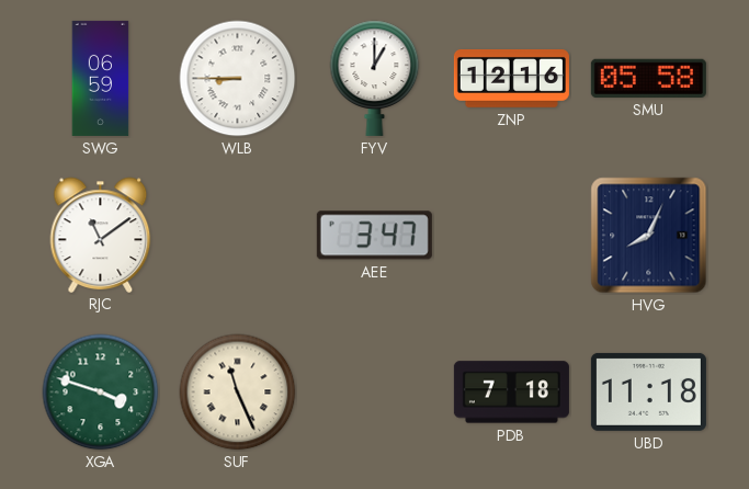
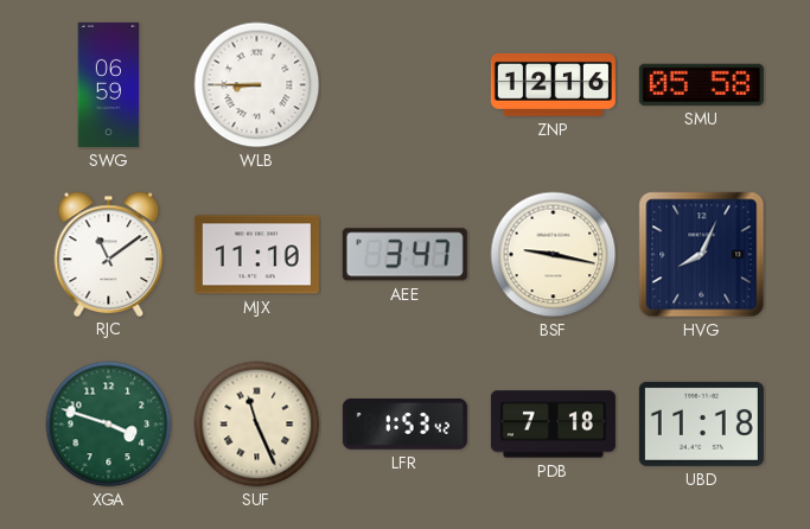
FYV: 1:00 -> none
MJX: none -> 11:10
BSF: none -> 9:17
LFR: none -> 1:53
